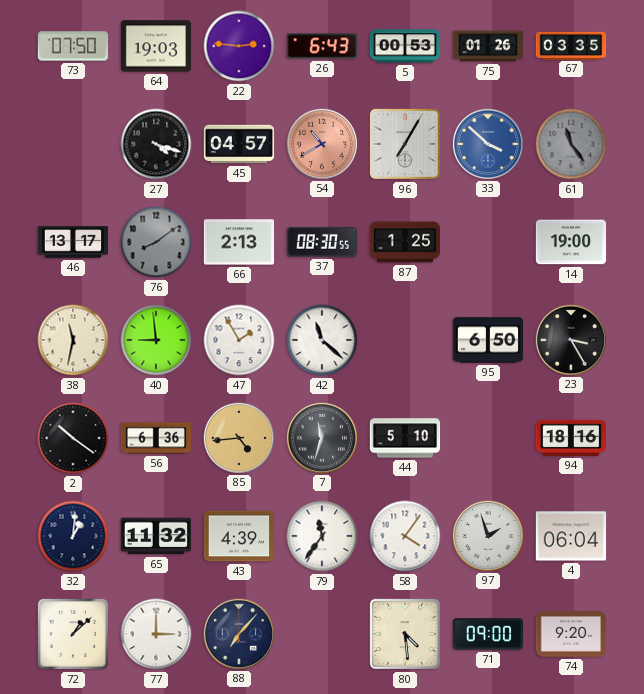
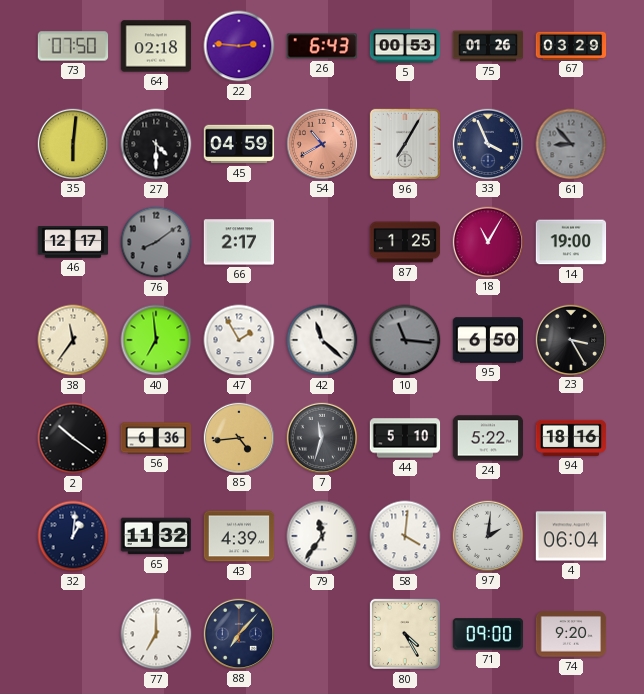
64: 19:03 -> 02:18
67: 03:35 -> 03:29
35: none -> 6:01
27: 4:18 -> 4:30
45: 04:57 -> 04:59
33: 3:52 -> 3:56
33 dial: blue -> navy
61: 11:24 -> 8:53
46: 13:17 -> 12:17
66: 2:13 -> 2:17
37: 08:30 -> none
18: none -> 11:05
38: 11:32 -> 11:36
40: 8:59 -> 6:59
10: none -> 11:16
24: none -> 5:22
58: 4:06 -> 4:01
97: 1:57 -> 2:01
72: 1:08 -> none
77: 3:00 -> 7:00
80: 4:29 -> 4:25
